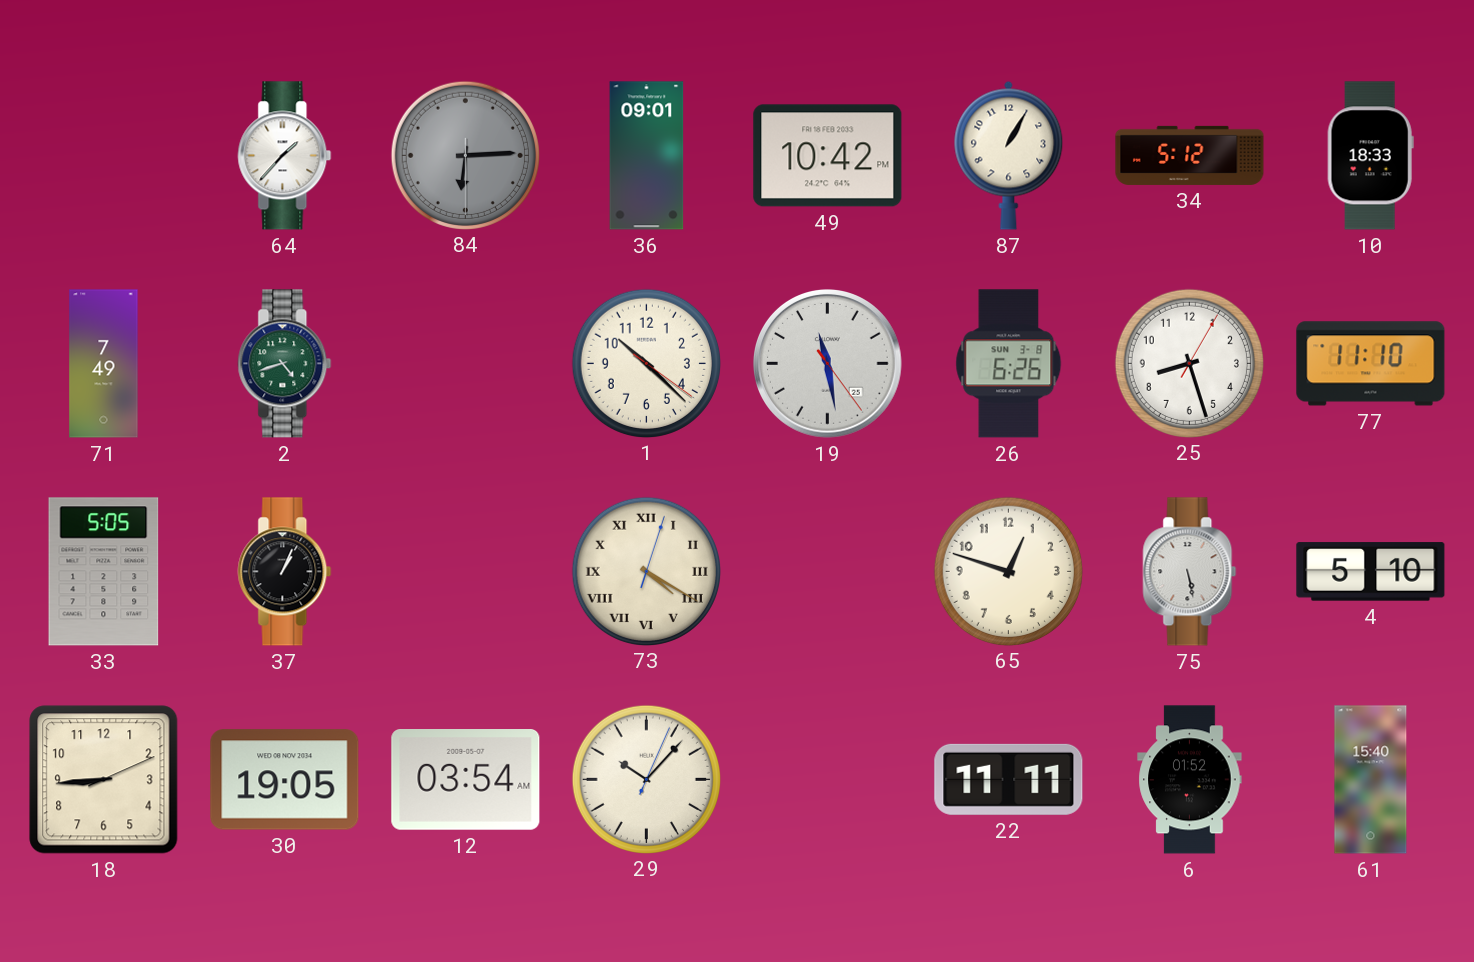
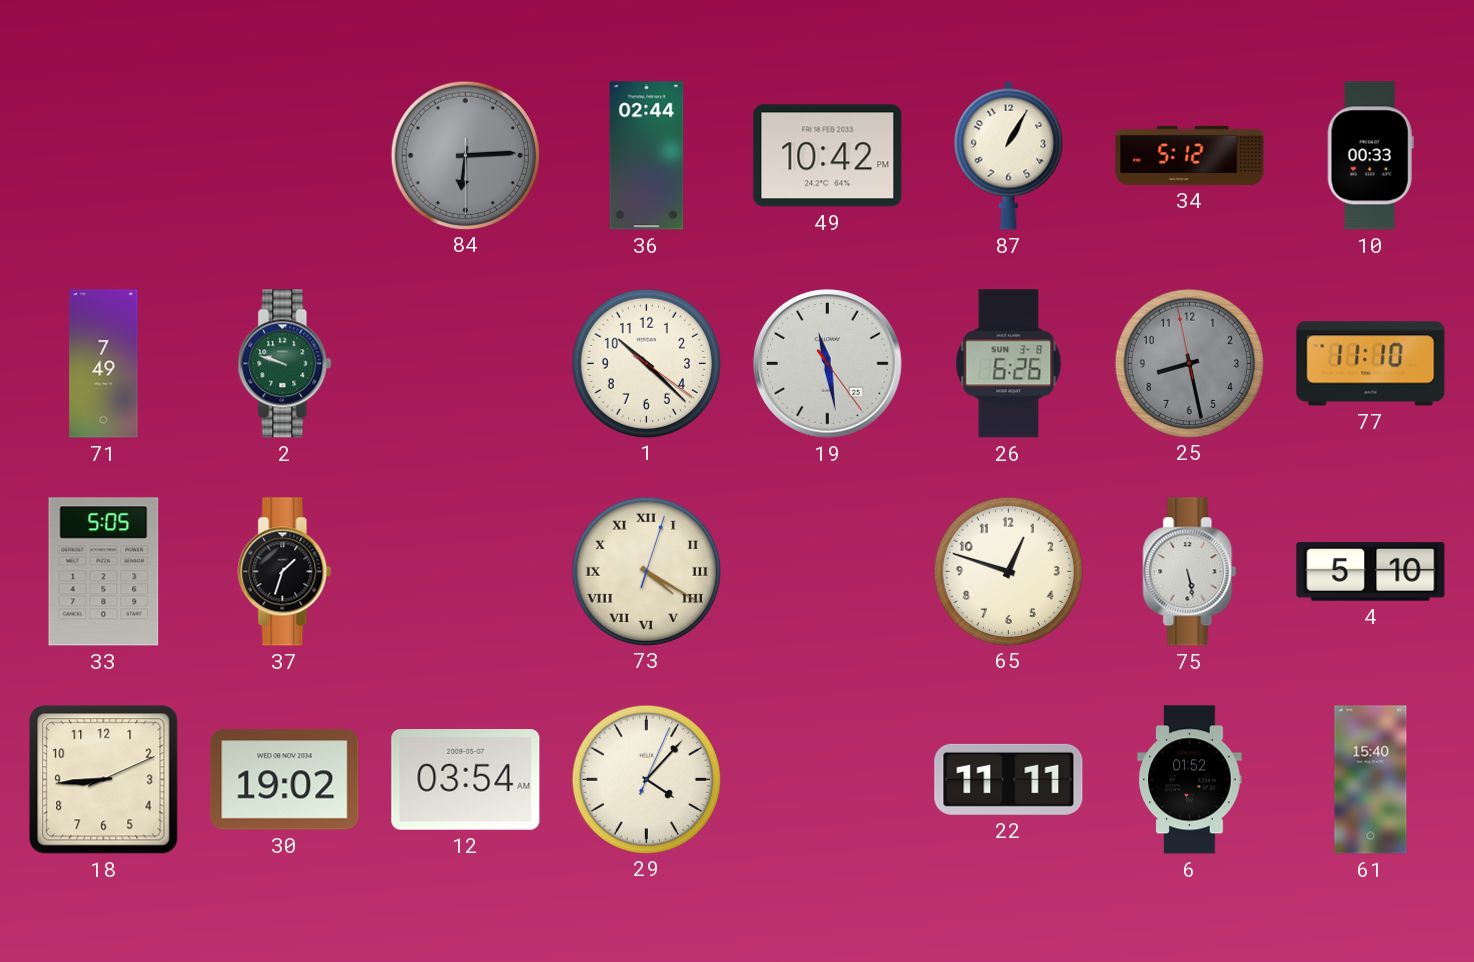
64: 1:37 -> none
36: 09:01 -> 02:44
10: 18:33 -> 00:33
2: 4:42 -> 9:48
25: 8:27:05 -> 8:27:58
25 dial: white -> grey
37: 1:04 -> 1:33
30: 19:05 -> 19:02
29: 10:07 -> 4:07
